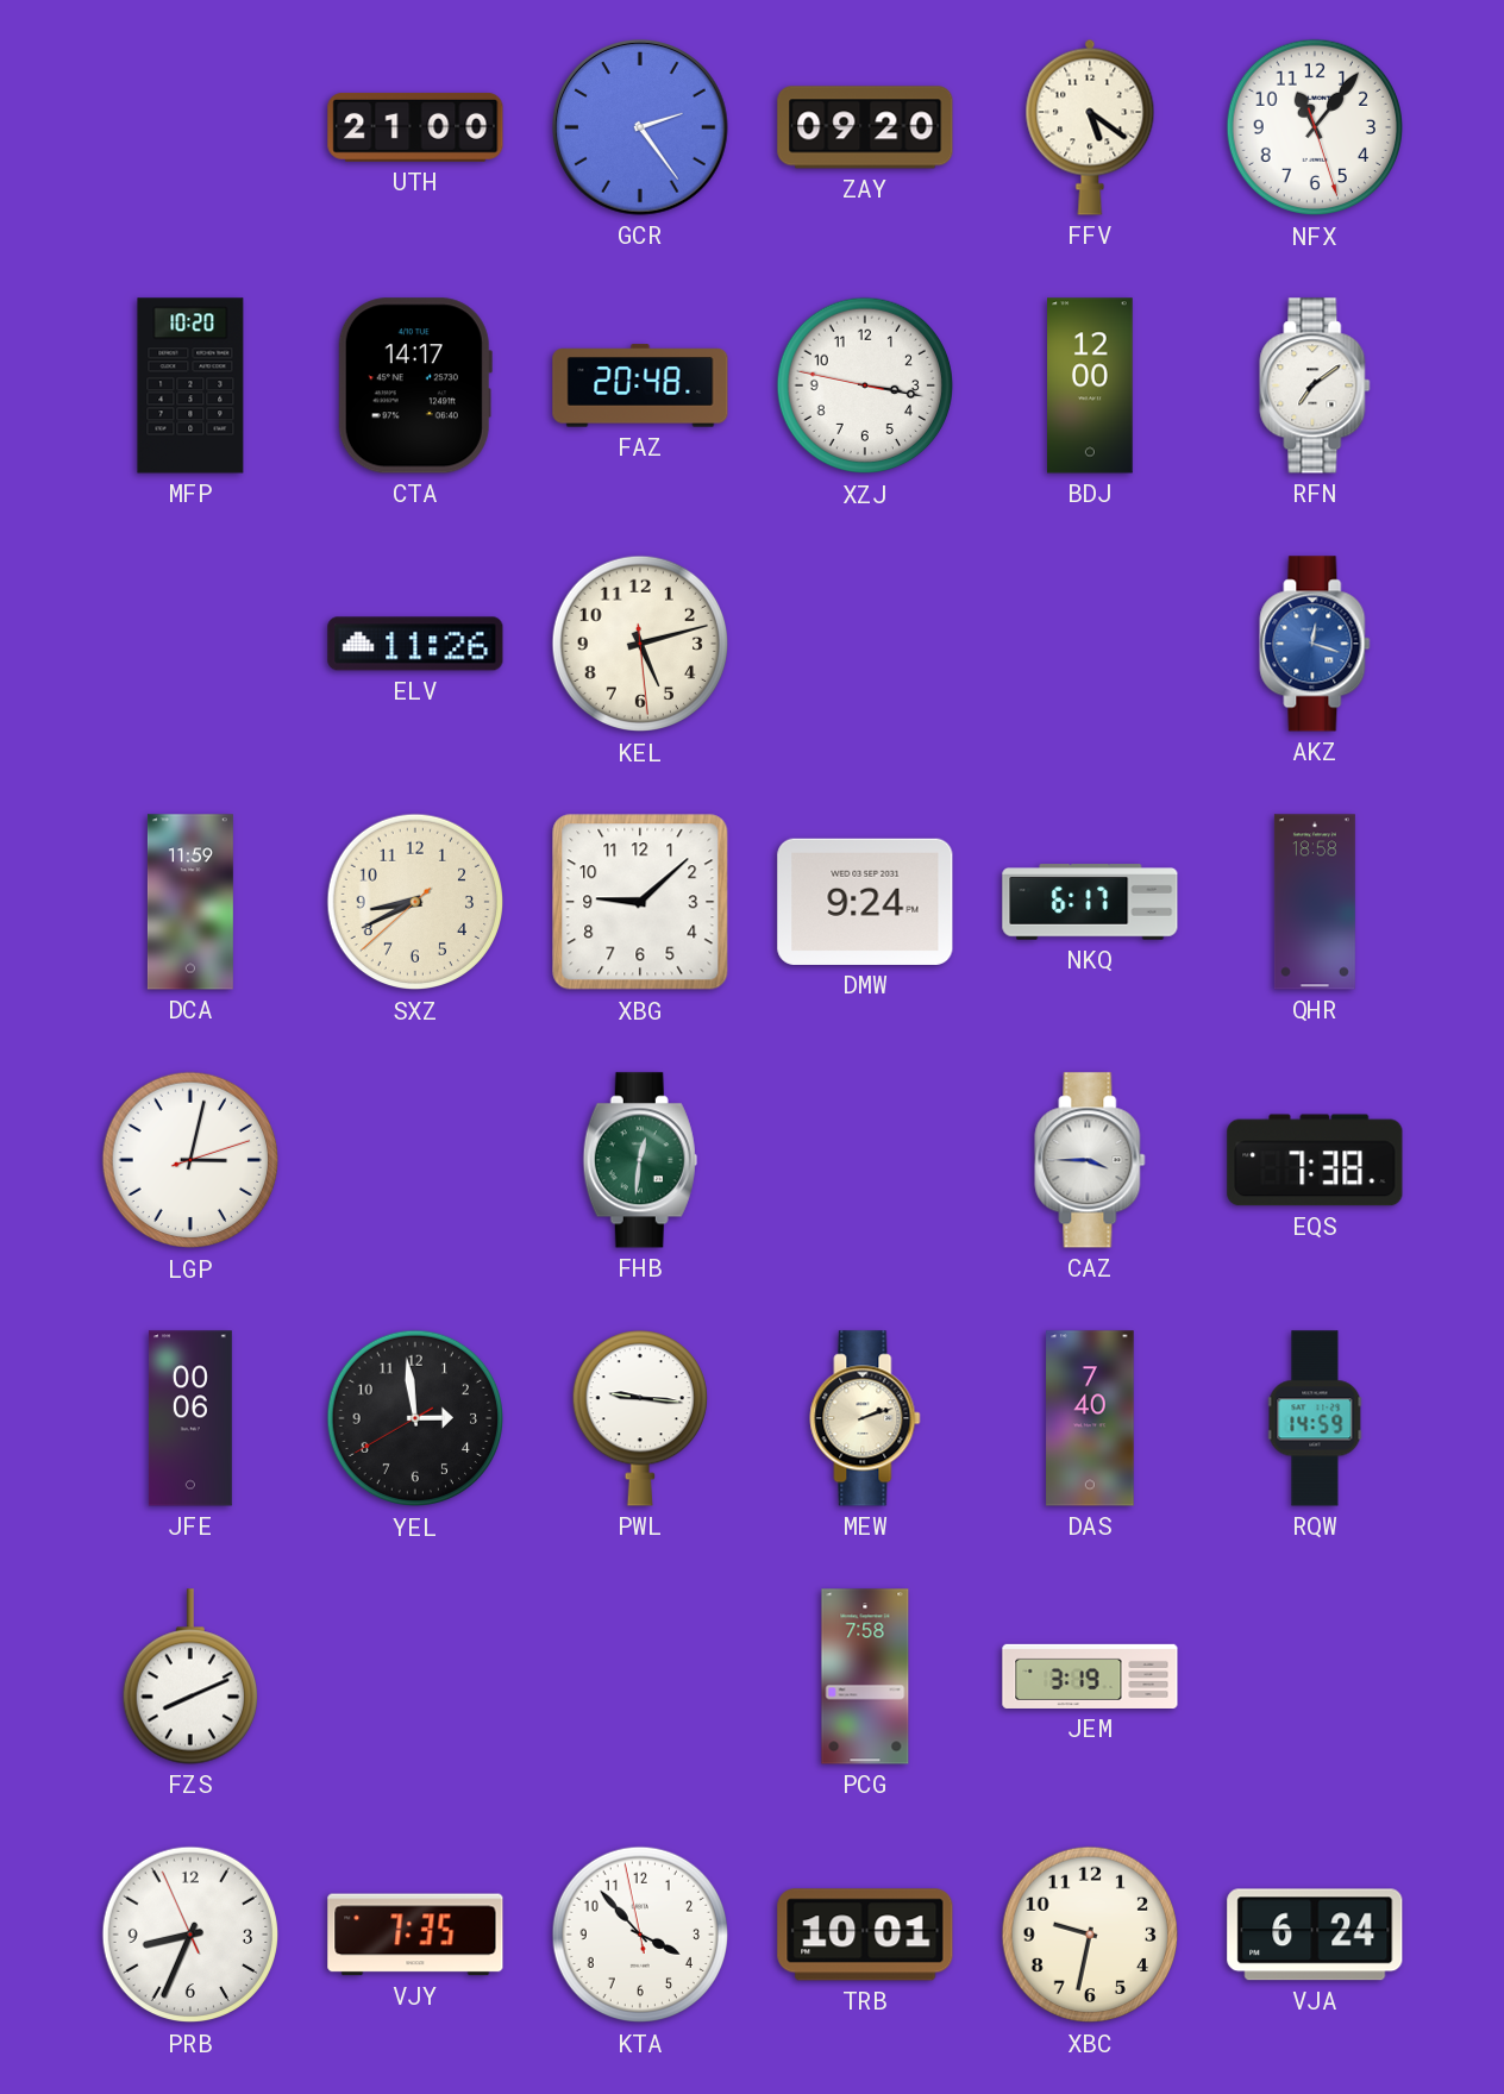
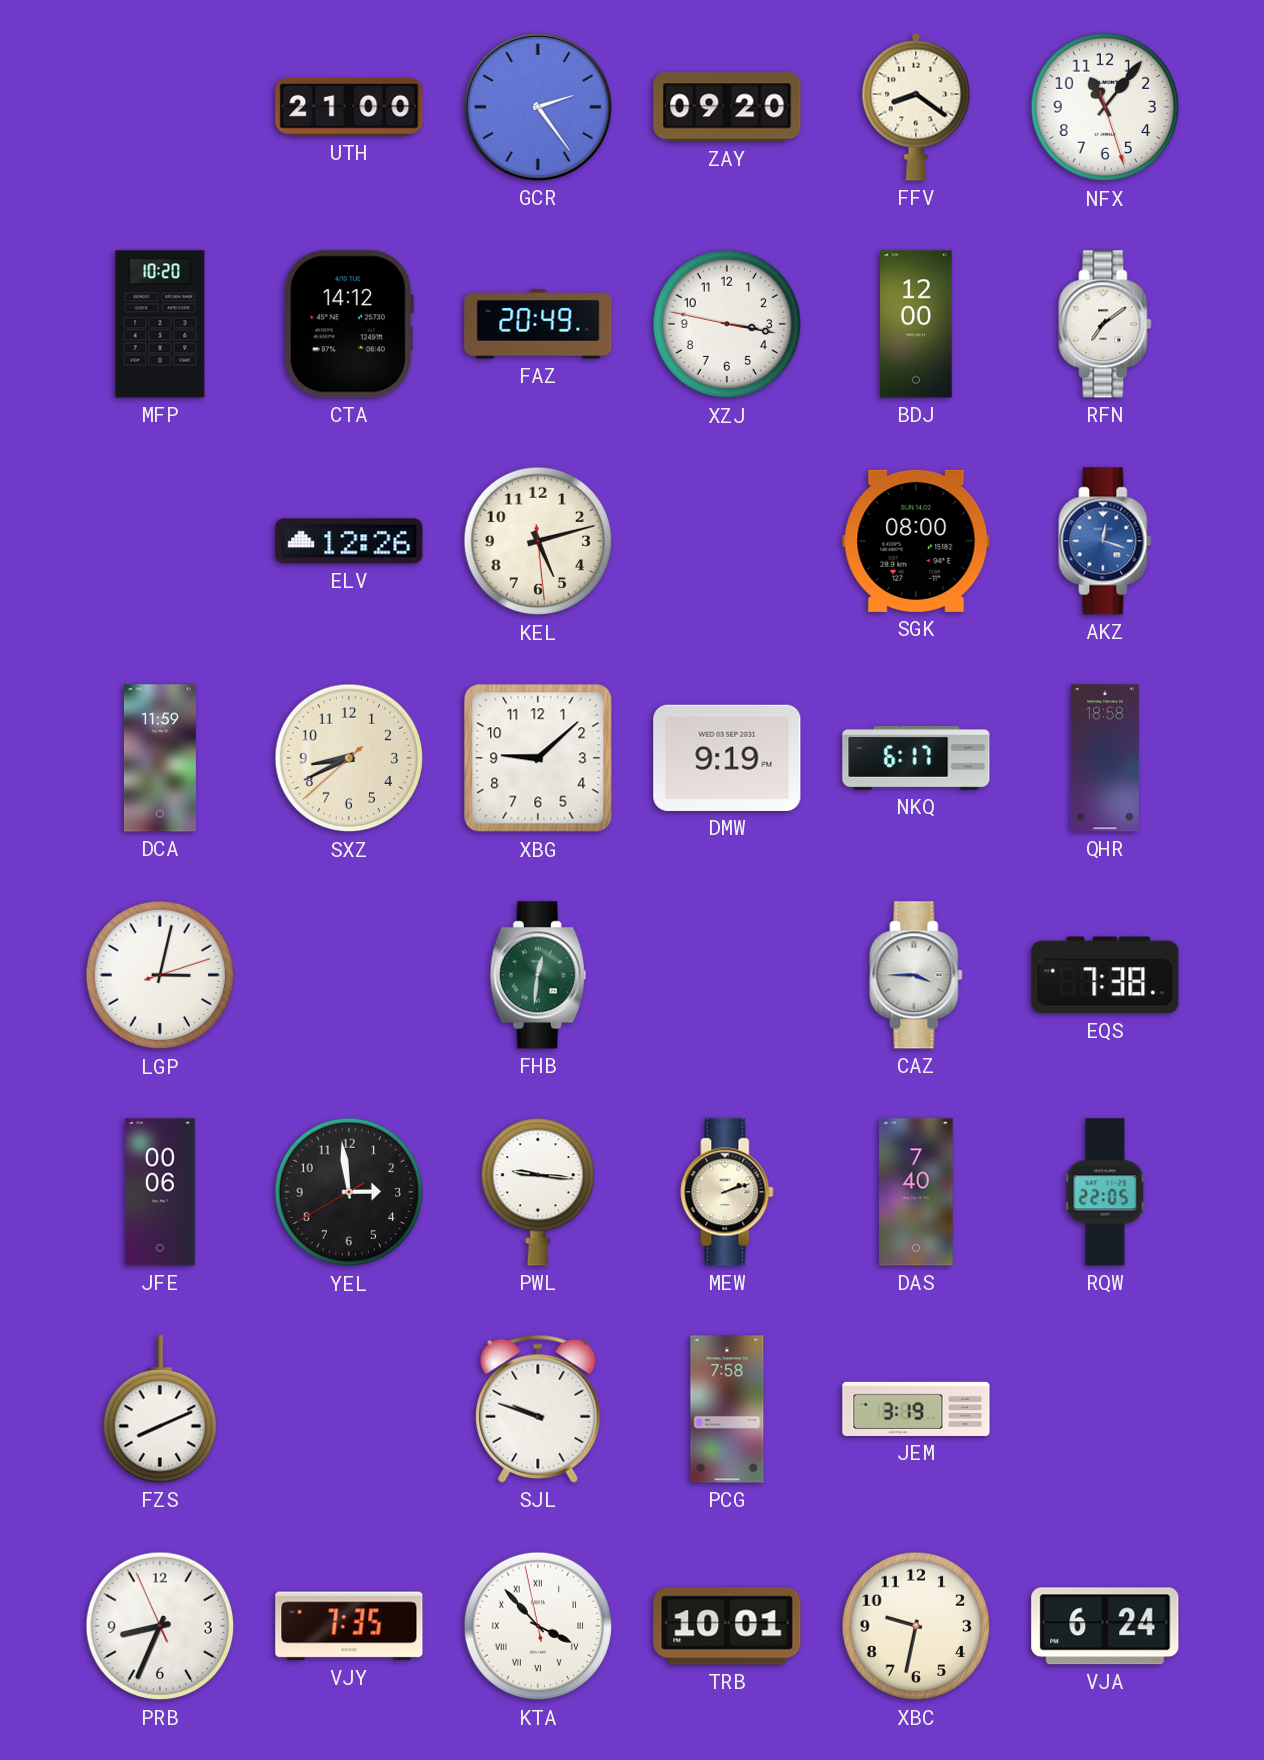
FFV: 5:21 -> 8:21
CTA: 14:17 -> 14:12
FAZ: 20:48 -> 20:49
ELV: 11:26 -> 12:26
SGK: none -> 08:00
DMW: 9:24 -> 9:19
RQW: 14:59 -> 22:05
SJL: none -> 9:48
KTA numerals: Arabic -> Roman
